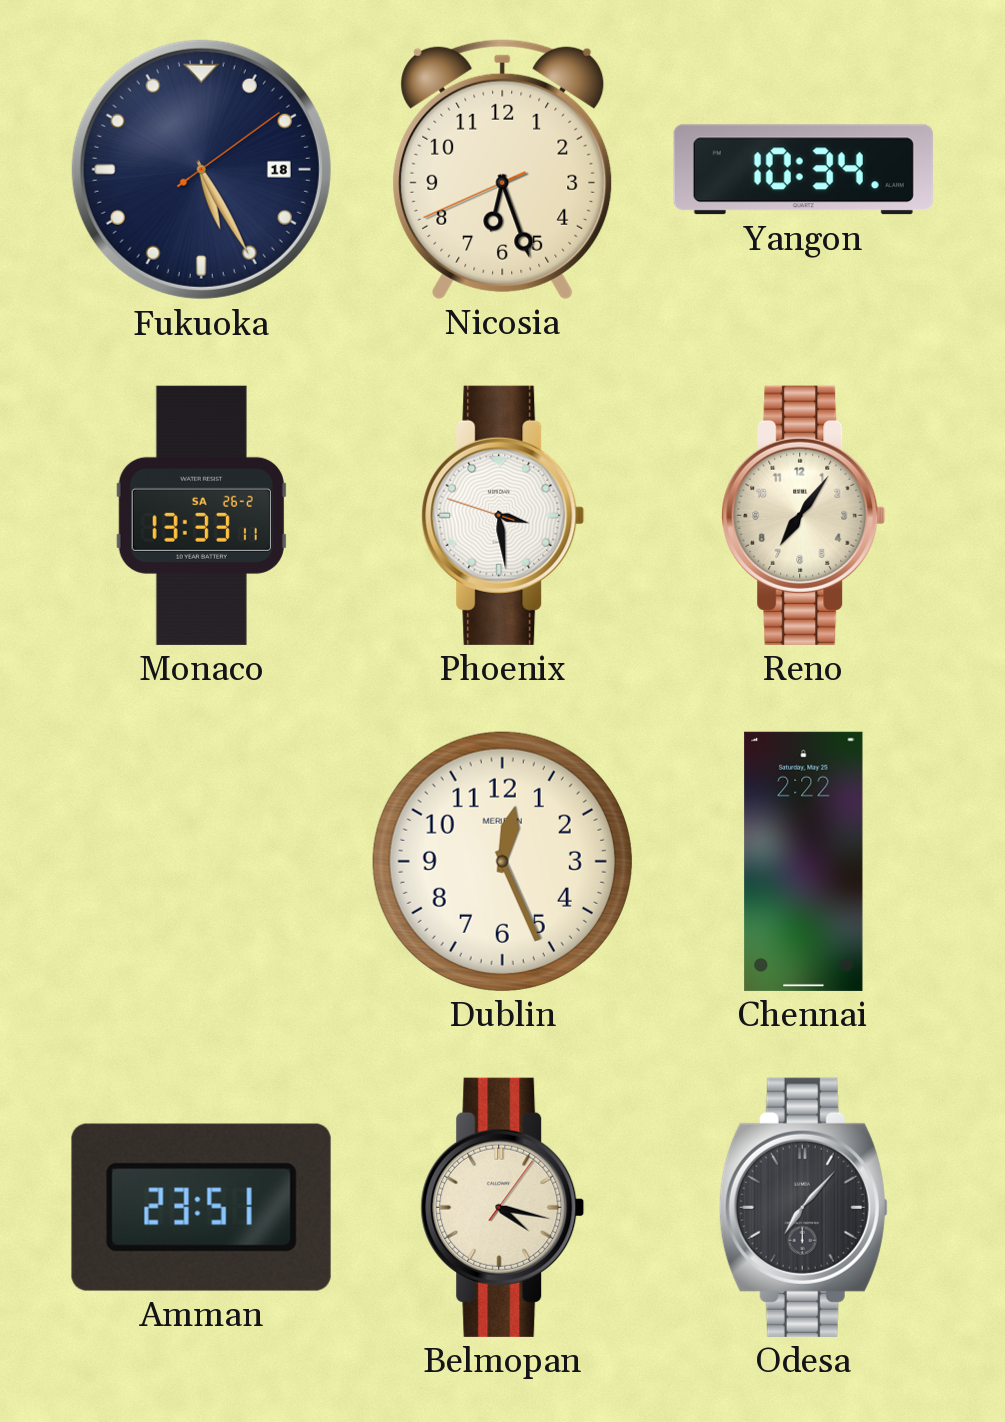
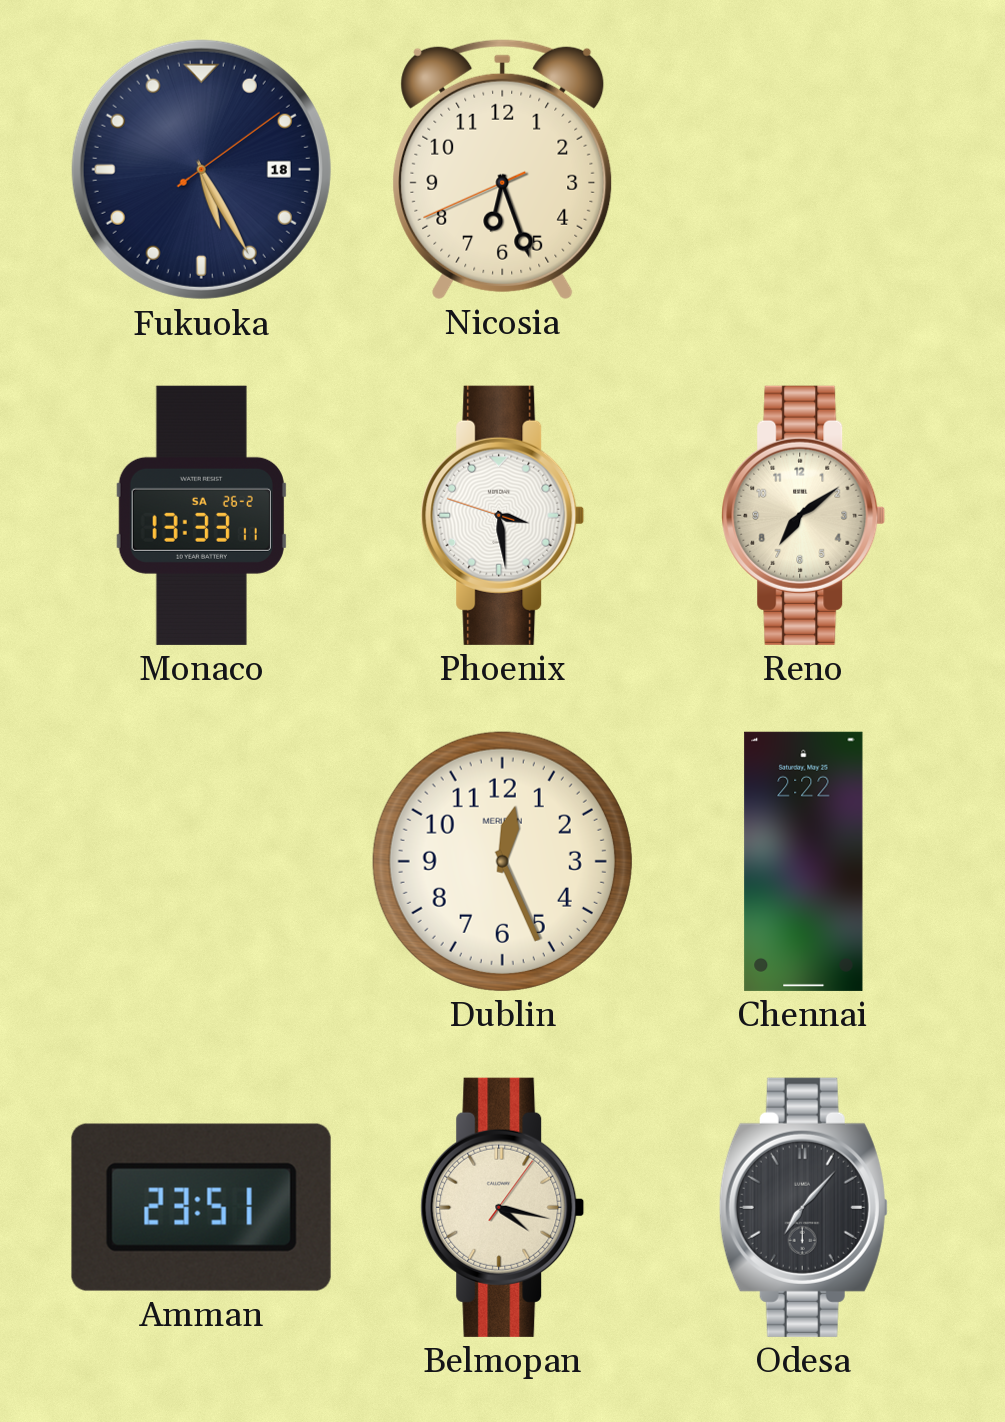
Yangon: 10:34 -> none
Reno: 7:06 -> 7:09
